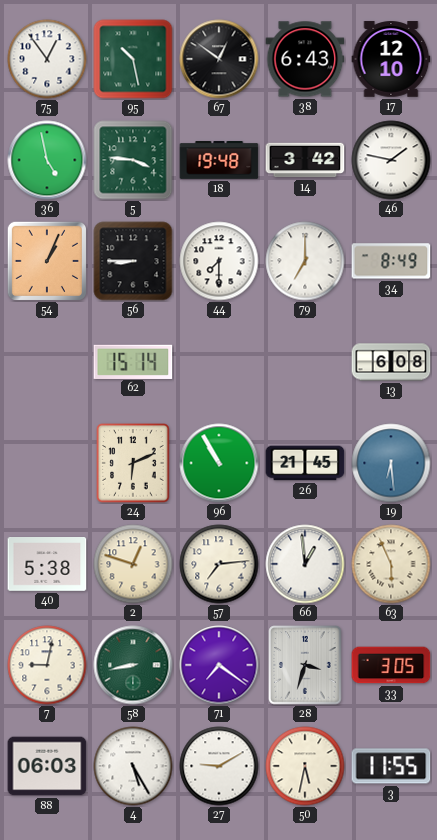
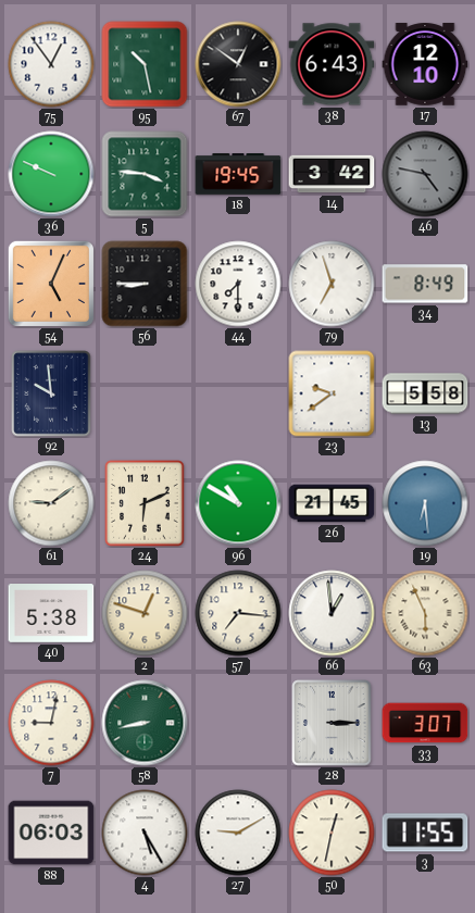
36: 4:58 -> 9:49
18: 19:48 -> 19:45
46: 1:47 -> 4:47
46 dial: white -> grey
54: 1:04 -> 5:04
79: 7:00 -> 6:57
92: none -> 9:59
62: 15:14 -> none
23: none -> 9:39
13: 6:08 -> 5:58
61: none -> 9:09
96: 10:55 -> 10:50
57: 7:14 -> 7:16
71: 7:21 -> none
28: 3:33 -> 3:15
33: 3:05 -> 3:07
50: 5:32 -> 12:32
